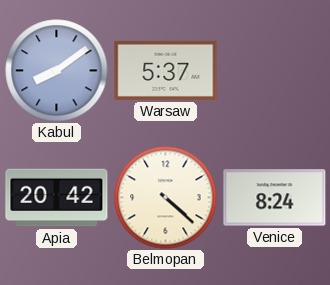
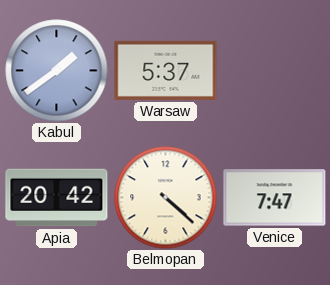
Kabul: 8:09 -> 1:39
Venice: 8:24 -> 7:47
